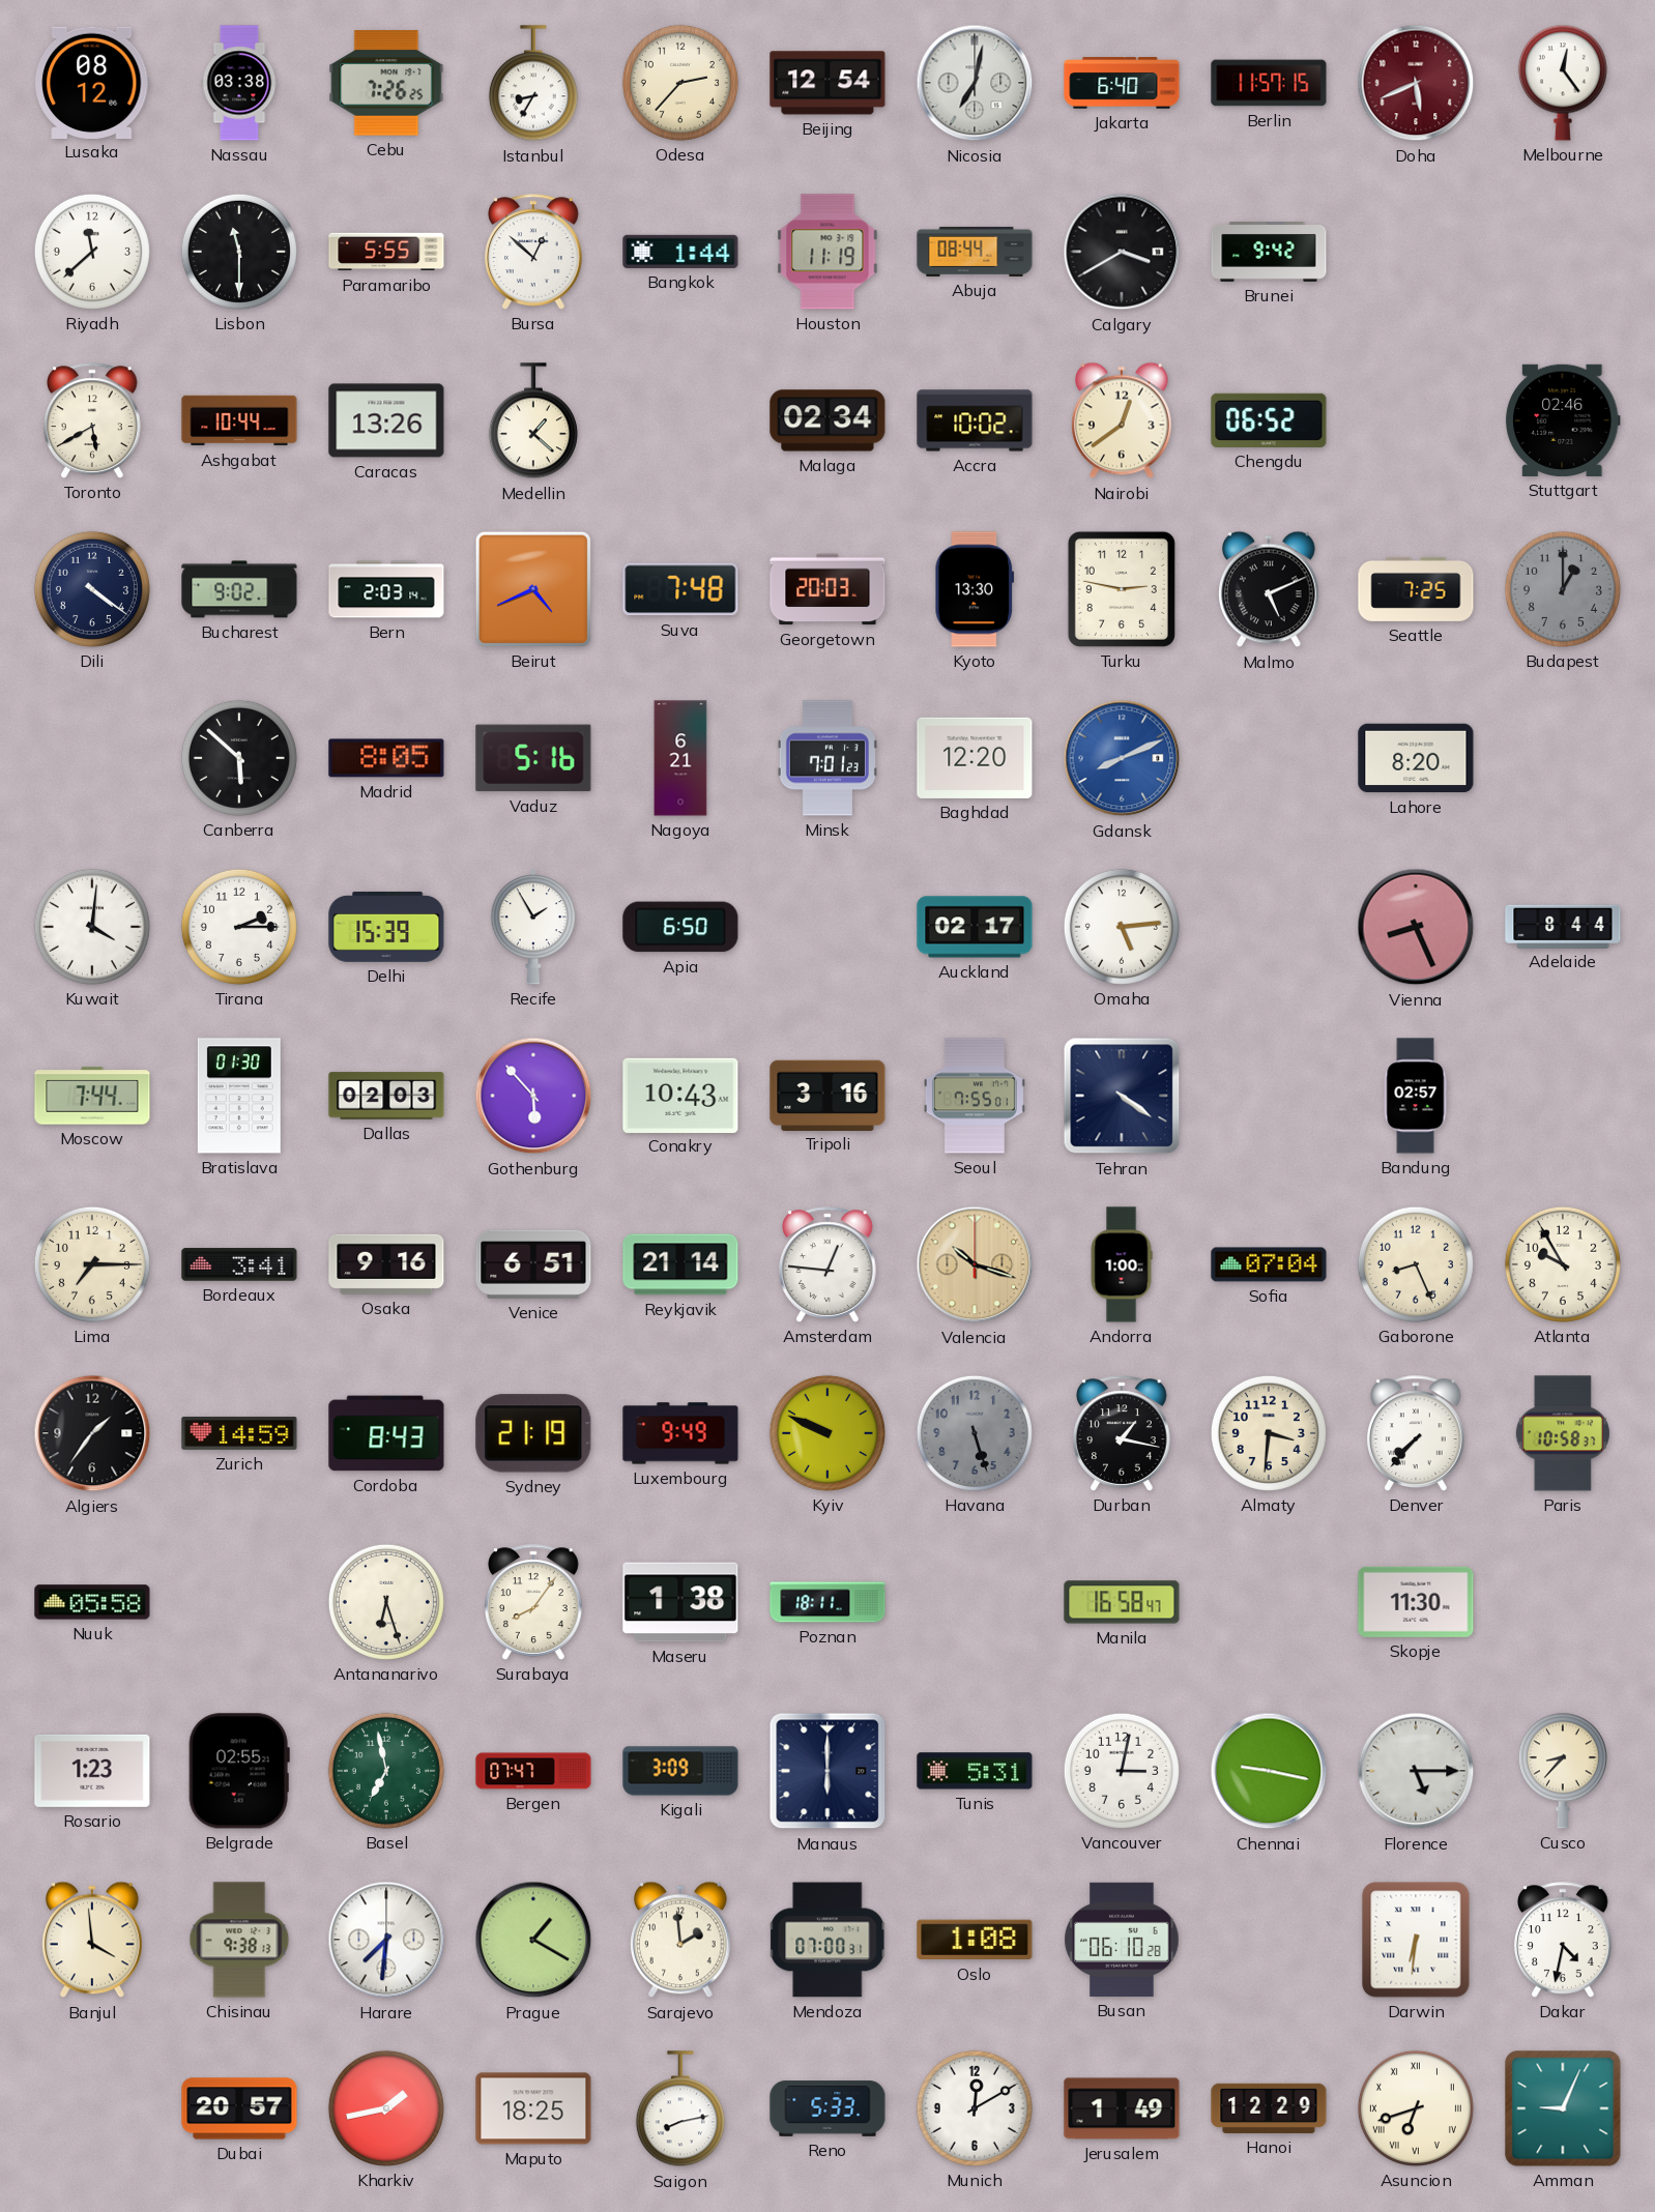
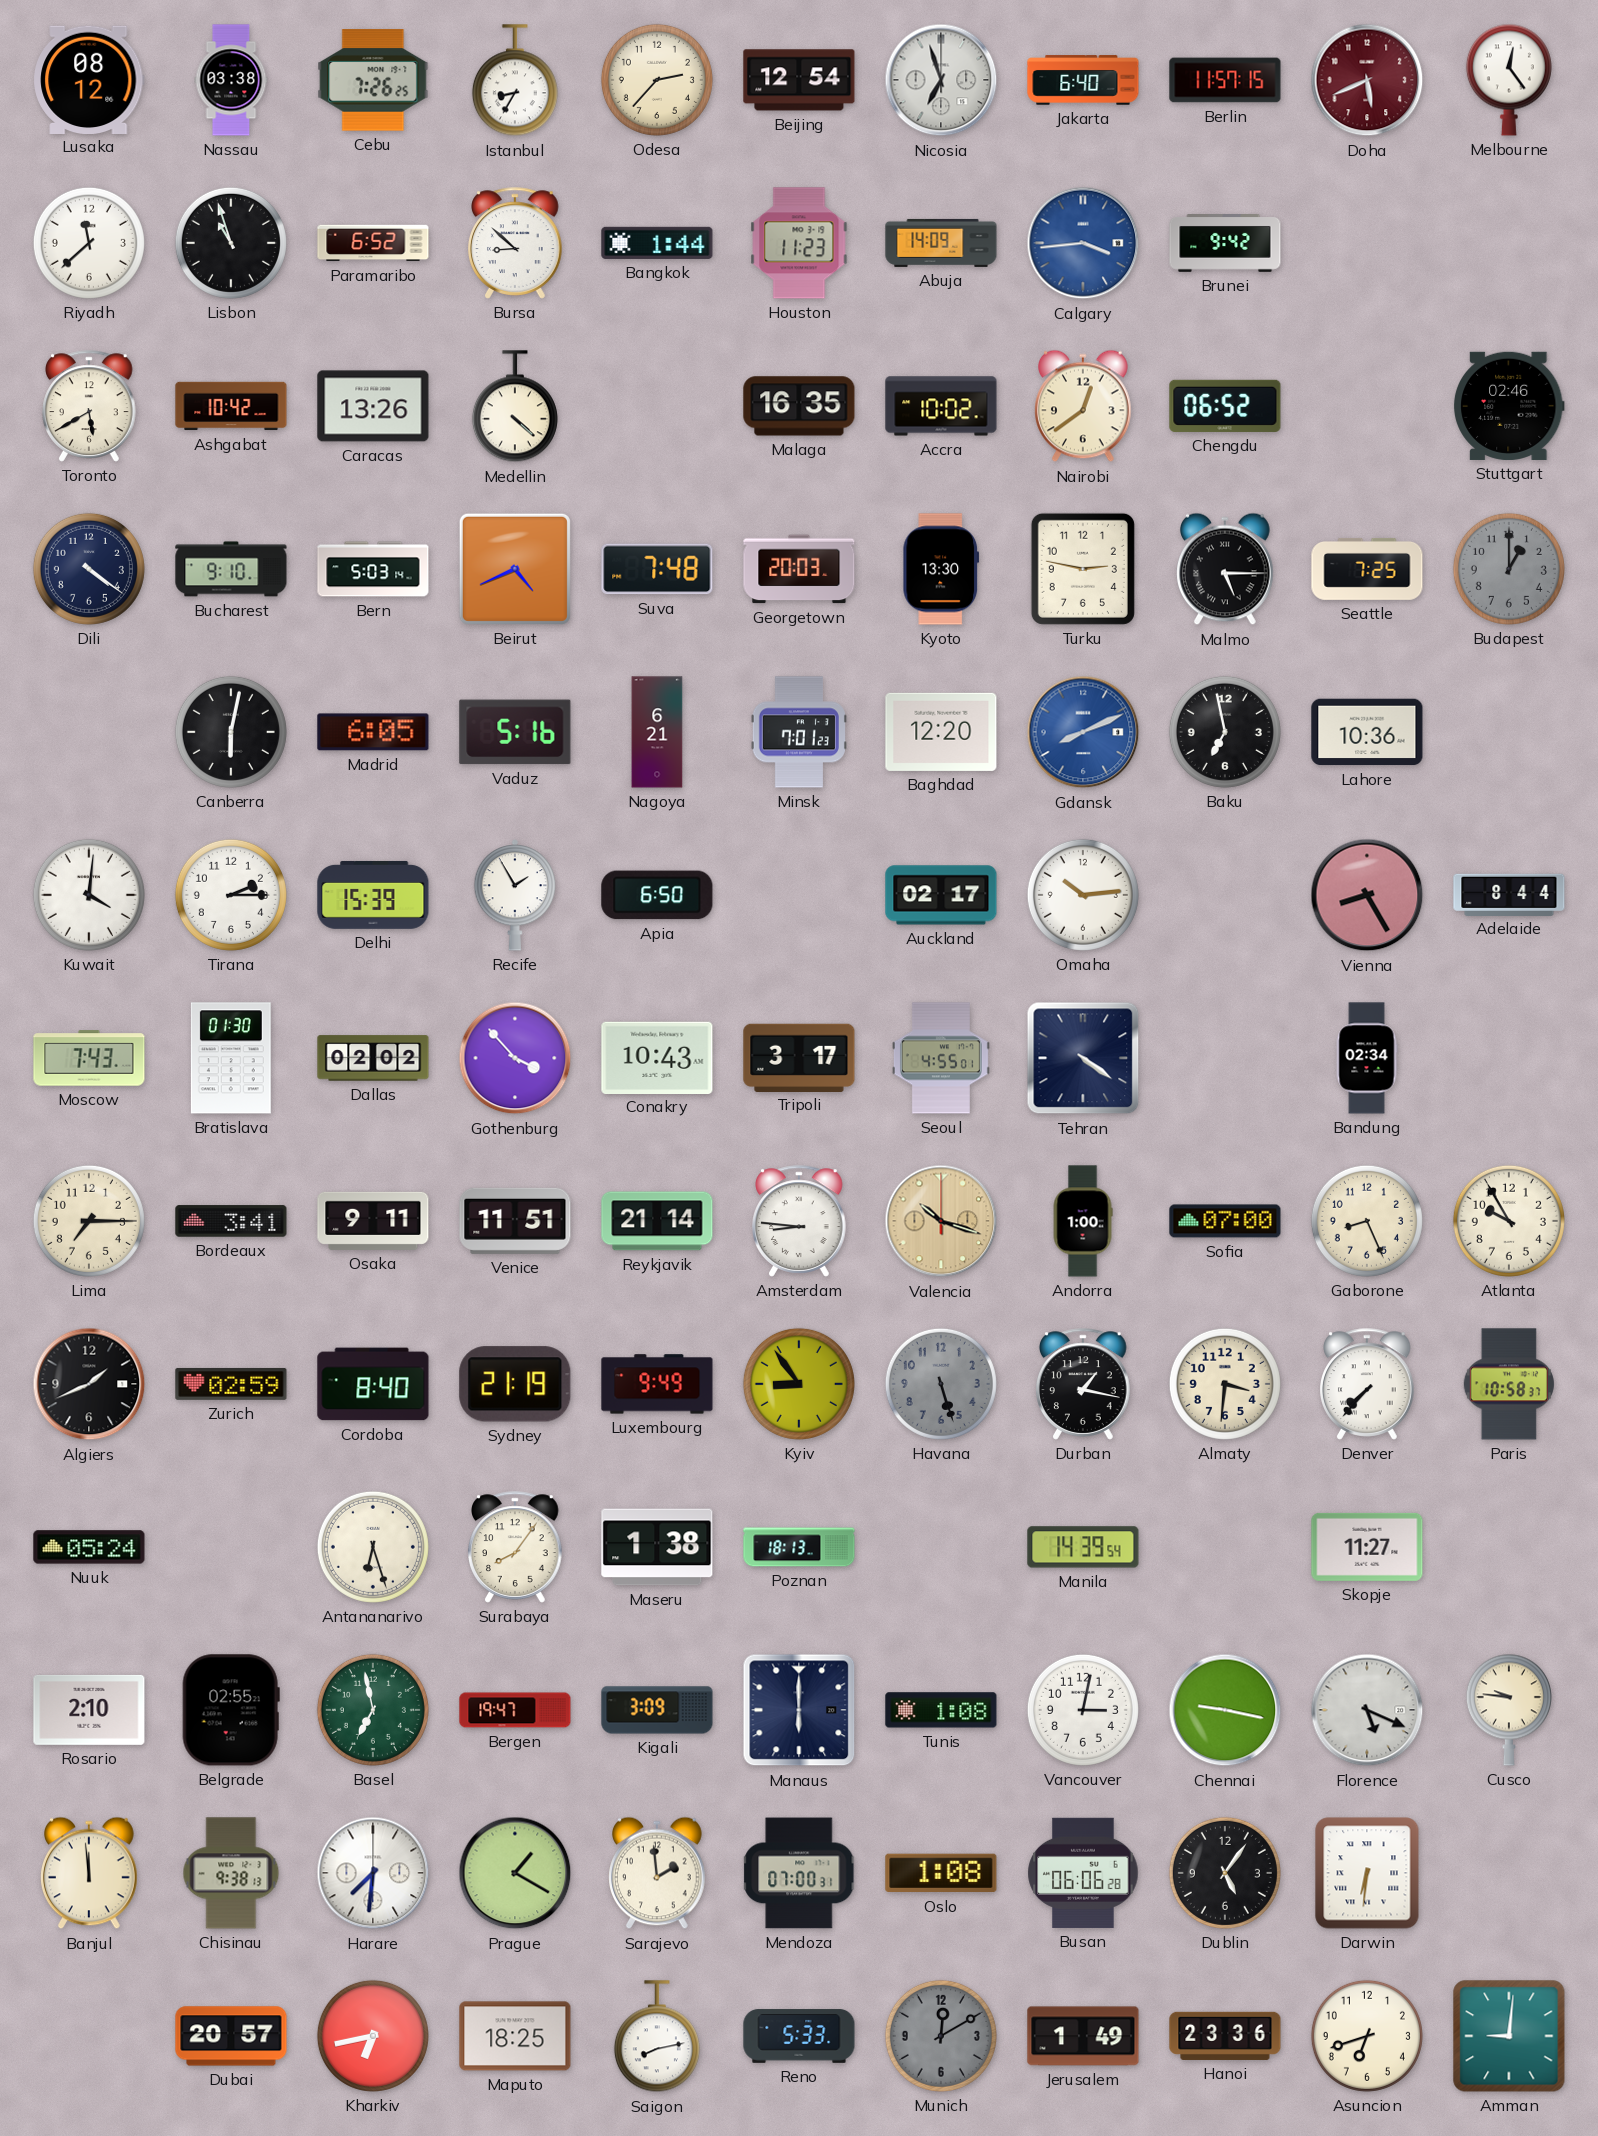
Nicosia: 7:02 -> 6:57
Lisbon: 11:30 -> 10:57
Paramaribo: 5:55 -> 6:52
Bursa: 12:52 -> 8:52
Houston: 11:19 -> 11:23
Abuja: 08:44 -> 14:09
Calgary: 3:40 -> 3:44
Calgary dial: black -> blue
Ashgabat: 10:44 -> 10:42
Medellin: 1:22 -> 4:22
Malaga: 02:34 -> 16:35
Bucharest: 9:02 -> 9:10
Bern: 2:03 -> 5:03
Malmo: 5:11 -> 5:15
Canberra: 5:52 -> 6:02
Madrid: 8:05 -> 6:05
Baku: none -> 6:58
Lahore: 8:20 -> 10:36
Omaha: 5:14 -> 10:14
Vienna: 8:26 -> 8:25
Moscow: 7:44 -> 7:43
Dallas: 02:03 -> 02:02
Gothenburg: 5:53 -> 3:53
Tripoli: 3:16 -> 3:17
Seoul: 7:55 -> 4:55
Bandung: 02:57 -> 02:34
Osaka: 9:16 -> 9:11
Venice: 6:51 -> 11:51
Amsterdam: 12:46 -> 8:46
Sofia: 07:04 -> 07:00
Algiers: 1:36 -> 1:41
Zurich: 14:59 -> 02:59
Cordoba: 8:43 -> 8:40
Kyiv: 9:49 -> 8:54
Nuuk: 05:58 -> 05:24
Poznan: 18:11 -> 18:13
Manila: 16:58 -> 14:39
Skopje: 11:30 -> 11:27
Rosario: 1:23 -> 2:10
Bergen: 07:47 -> 19:47
Tunis: 5:31 -> 1:08
Florence: 5:15 -> 5:19
Cusco: 8:37 -> 9:46
Banjul: 3:59 -> 11:59
Busan: 06:10 -> 06:06
Dublin: none -> 5:06
Dakar: 4:32 -> none
Kharkiv: 1:43 -> 6:43
Munich dial: white -> grey
Hanoi: 12:29 -> 23:36
Asuncion numerals: Roman -> Arabic
Amman: 9:04 -> 9:01
